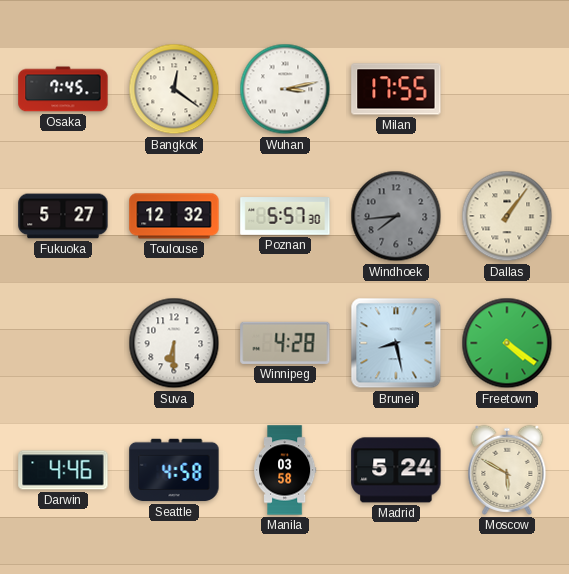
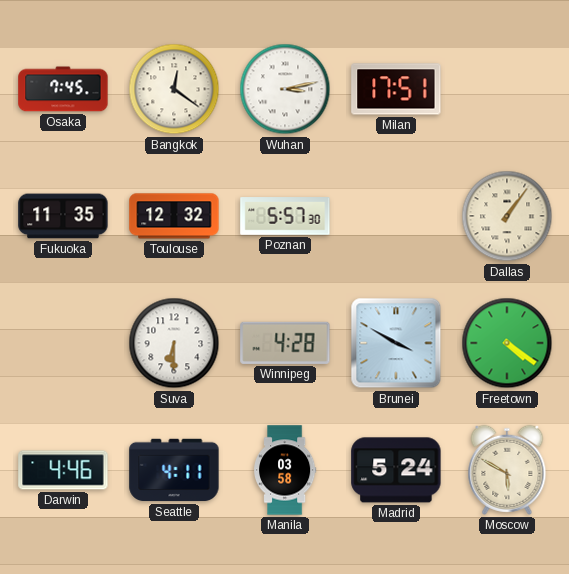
Milan: 17:55 -> 17:51
Fukuoka: 5:27 -> 11:35
Windhoek: 7:44 -> none
Brunei: 8:28 -> 3:50
Seattle: 4:58 -> 4:11
